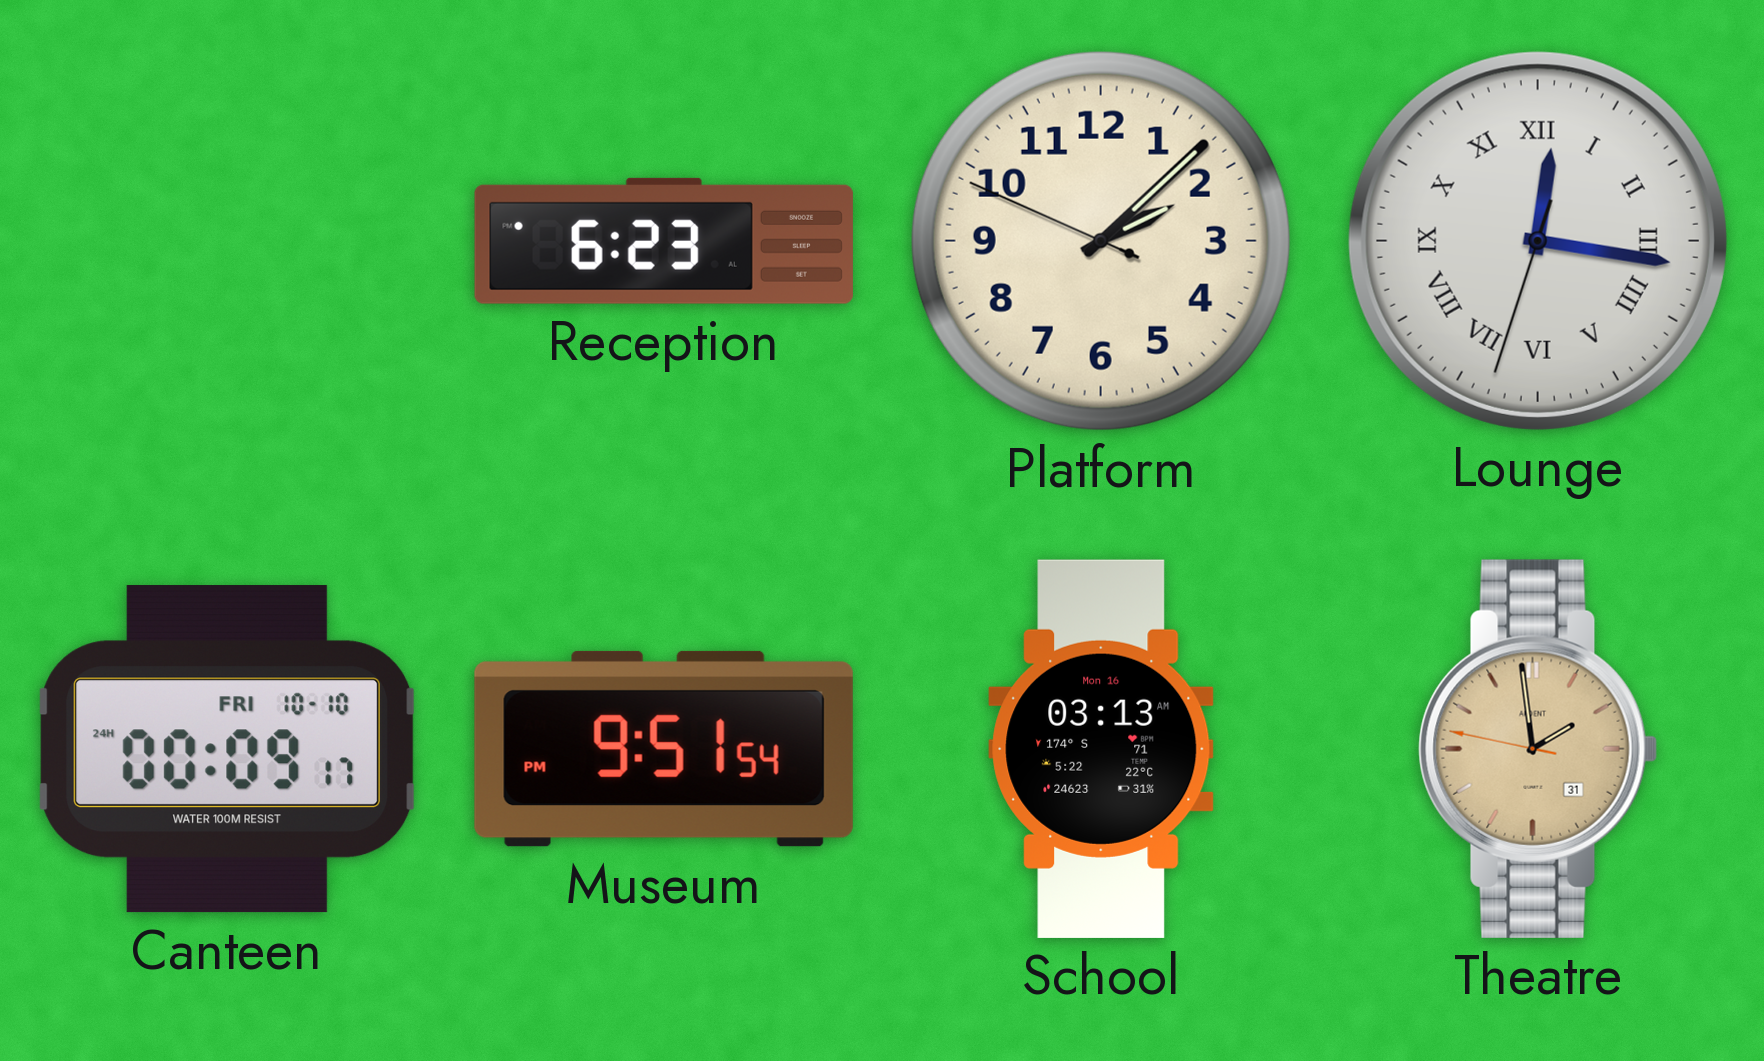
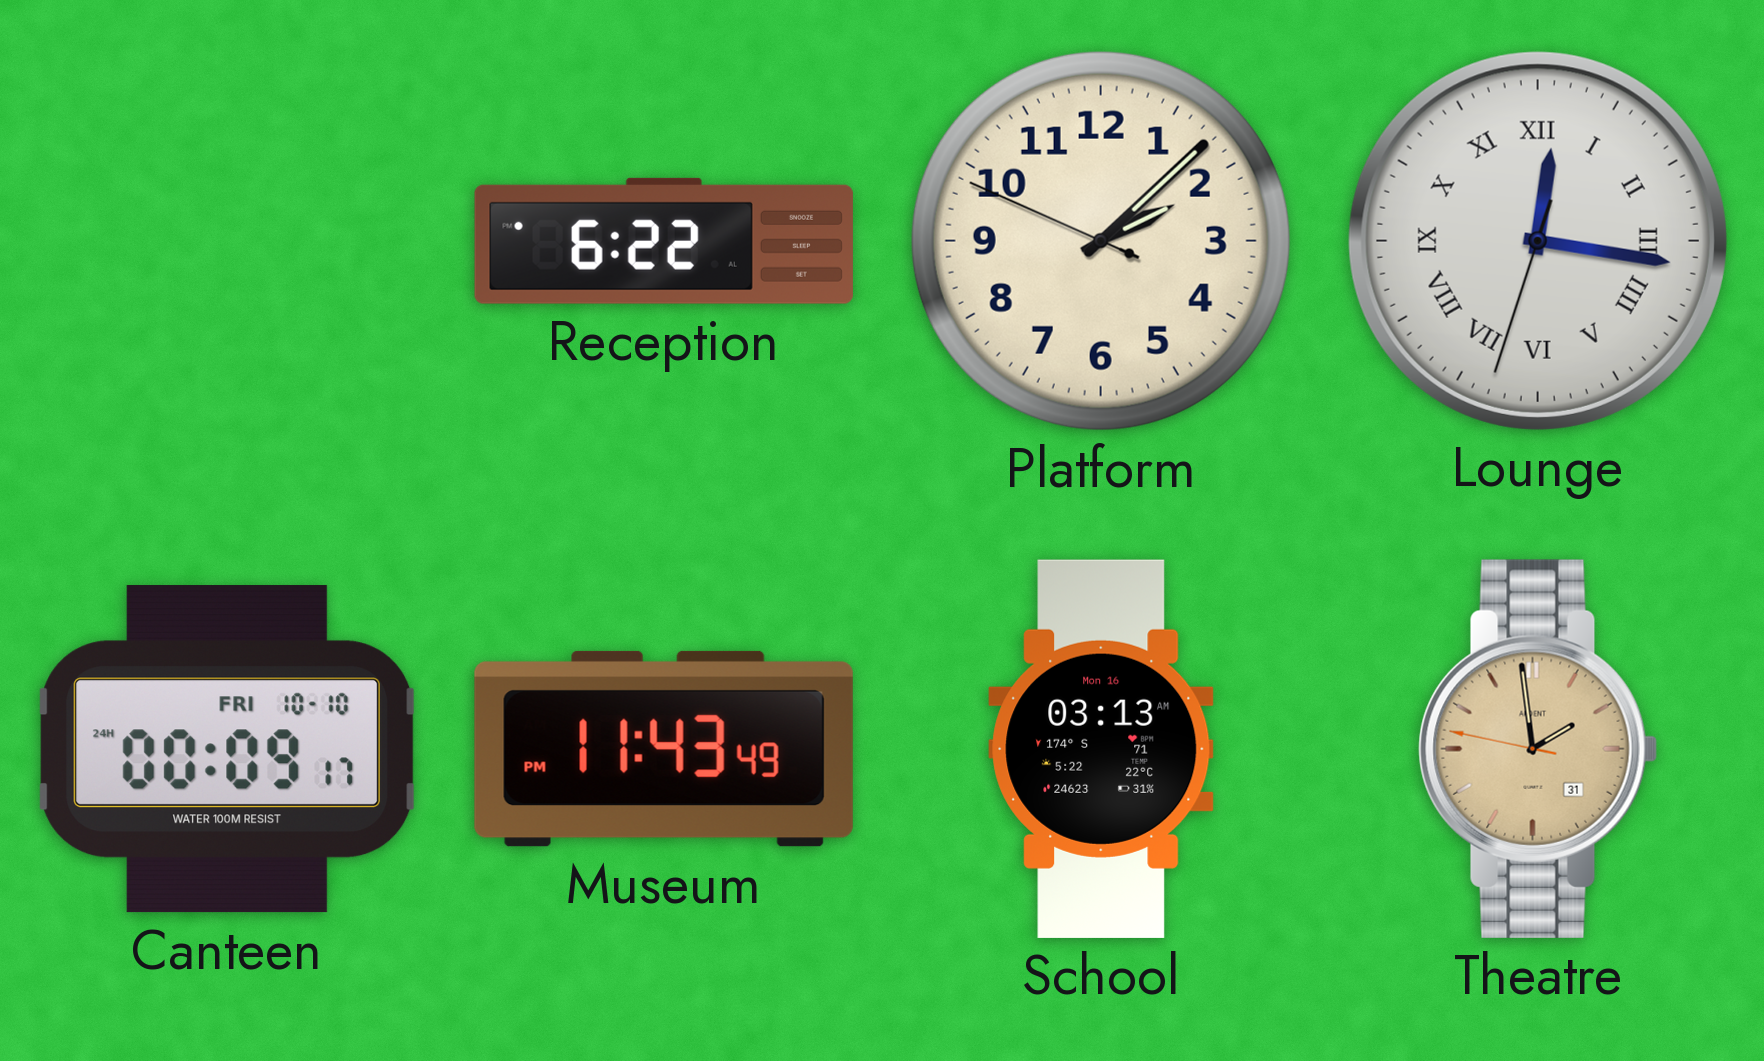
Reception: 6:23 -> 6:22
Museum: 9:51 -> 11:43
